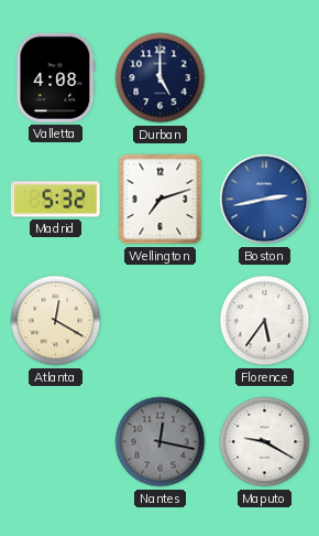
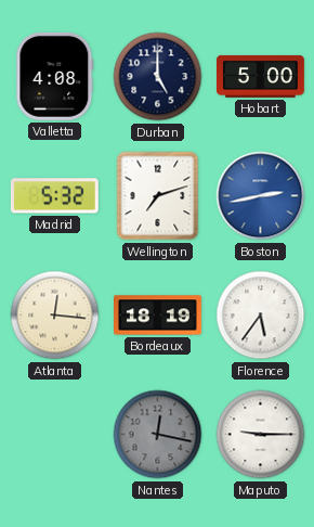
Hobart: none -> 5:00
Atlanta: 12:20 -> 12:16
Bordeaux: none -> 18:19
Maputo: 9:20 -> 9:15
